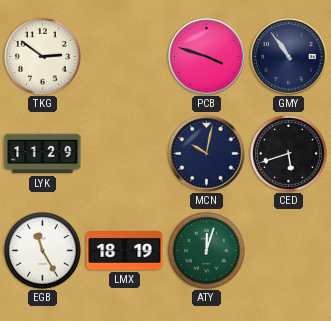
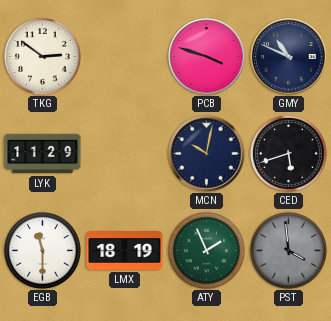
GMY: 10:54 -> 10:49
EGB: 11:25 -> 11:30
ATY: 12:03 -> 1:56
PST: none -> 3:59
